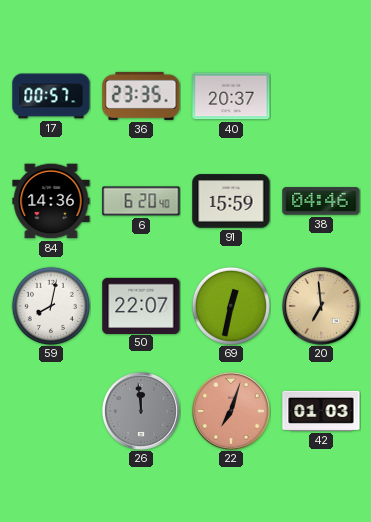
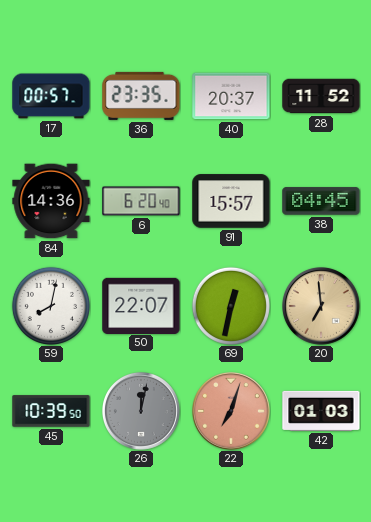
28: none -> 11:52
91: 15:59 -> 15:57
38: 04:46 -> 04:45
45: none -> 10:39
26: 11:59 -> 12:02
